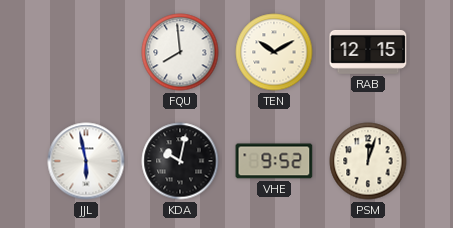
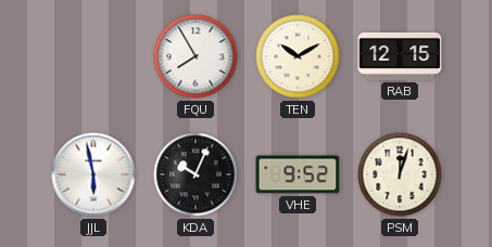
FQU: 7:59 -> 7:55
KDA: 10:02 -> 10:04
